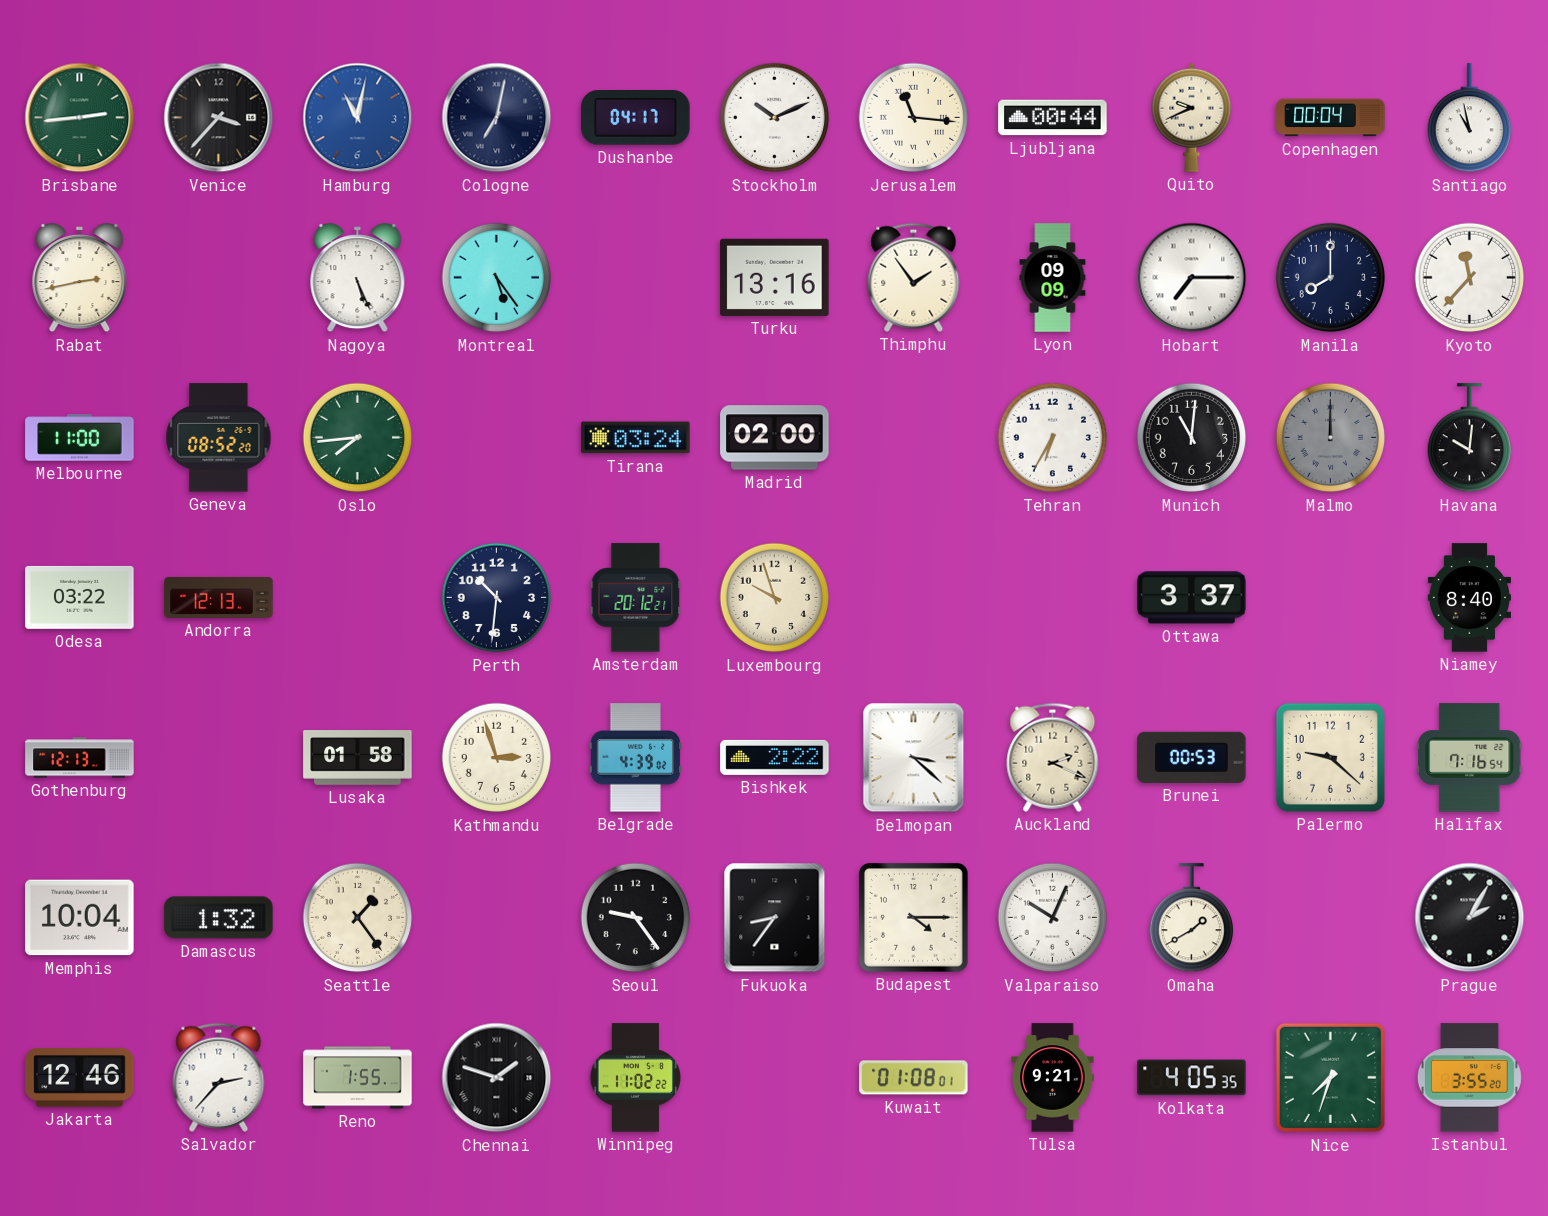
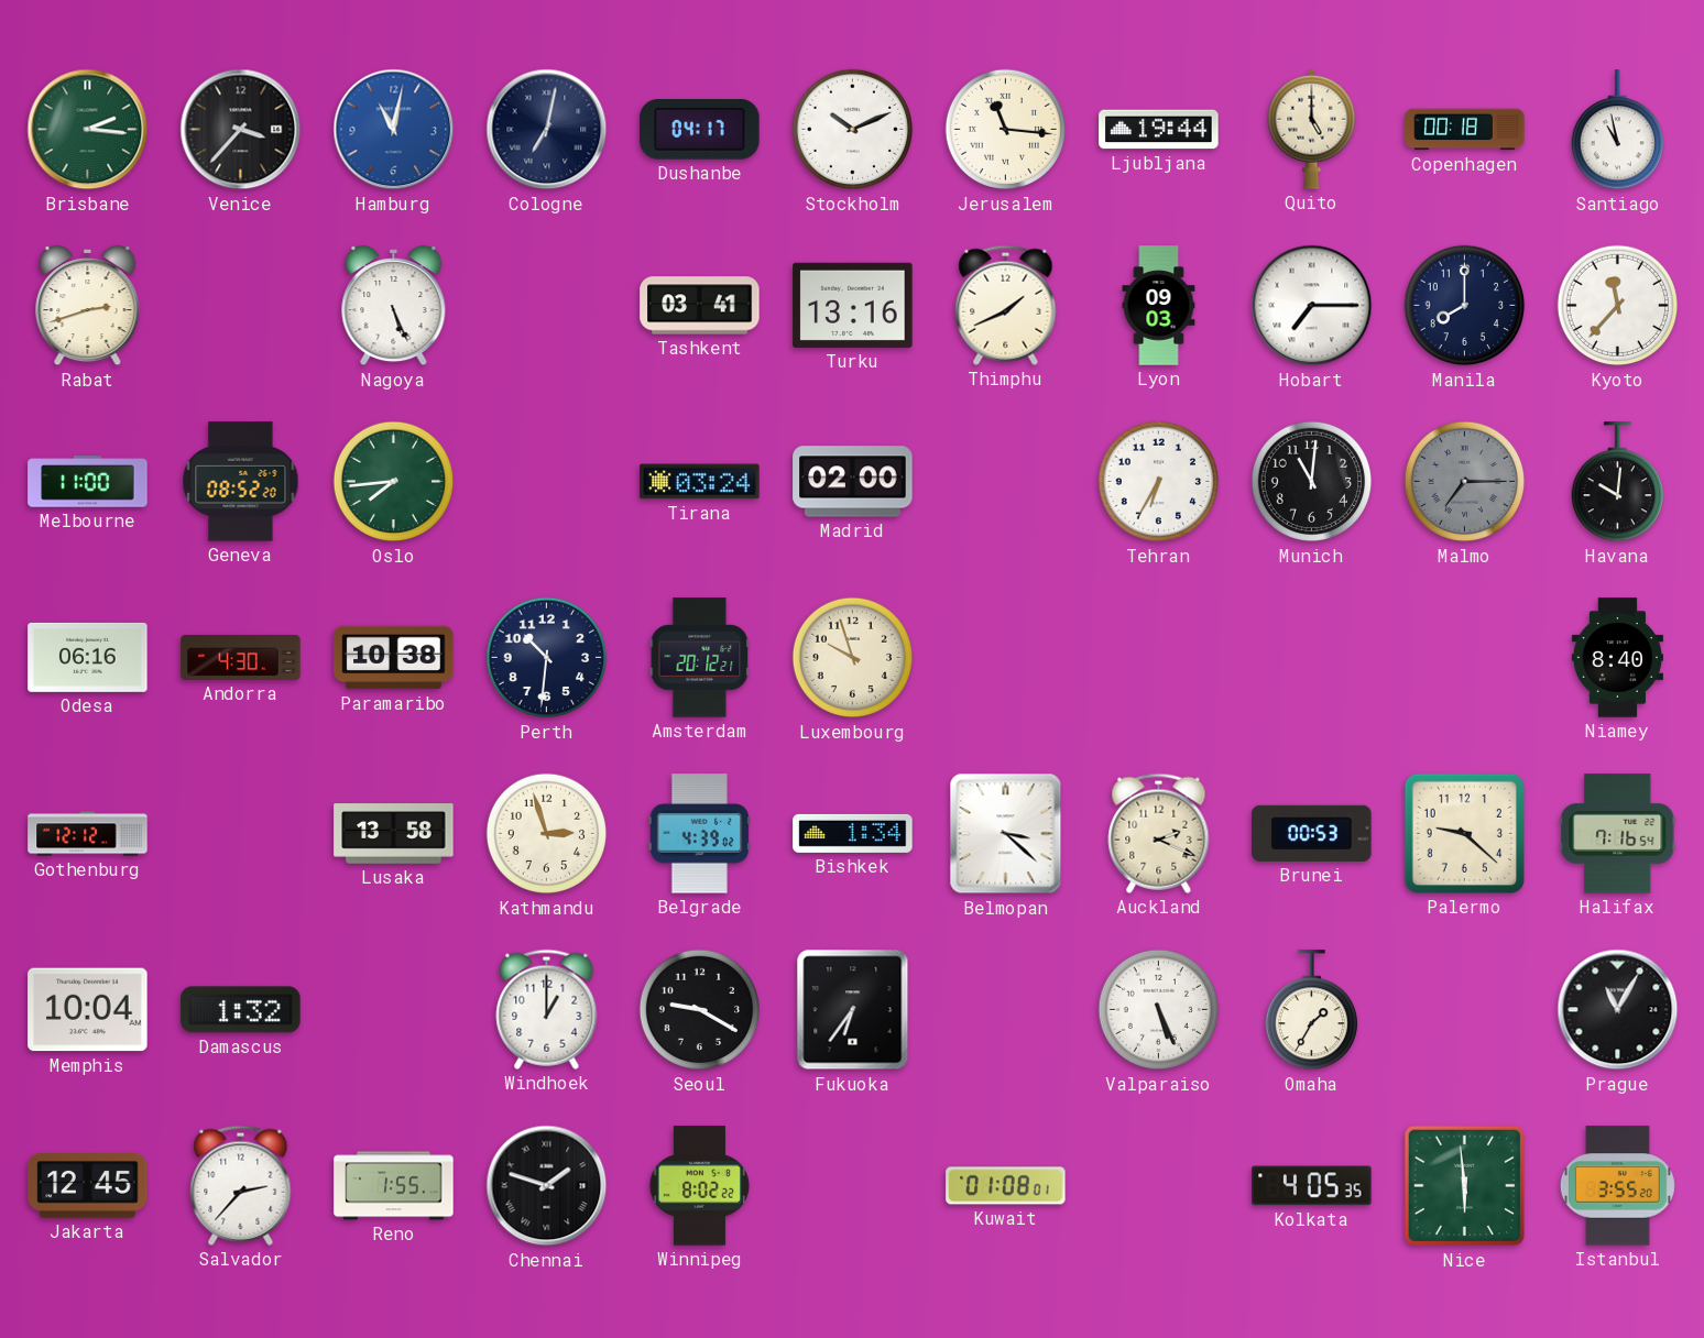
Brisbane: 2:44 -> 2:16
Ljubljana: 00:44 -> 19:44
Quito: 9:41 -> 5:00
Copenhagen: 00:04 -> 00:18
Rabat: 2:43 -> 2:42
Montreal: 5:24 -> none
Tashkent: none -> 03:41
Thimphu: 1:54 -> 1:41
Lyon: 09:09 -> 09:03
Malmo: 12:00 -> 7:15
Odesa: 03:22 -> 06:16
Andorra: 12:13 -> 4:30
Paramaribo: none -> 10:38
Ottawa: 3:37 -> none
Gothenburg: 12:13 -> 12:12
Lusaka: 01:58 -> 13:58
Bishkek: 2:22 -> 1:34
Seattle: 1:24 -> none
Windhoek: none -> 1:00
Seoul: 9:24 -> 9:20
Fukuoka: 8:36 -> 6:36
Budapest: 4:15 -> none
Valparaiso: 10:04 -> 5:26
Omaha: 1:40 -> 1:35
Prague: 2:05 -> 11:05
Jakarta: 12:46 -> 12:45
Winnipeg: 11:02 -> 8:02
Tulsa: 9:21 -> none
Nice: 7:33 -> 5:59
